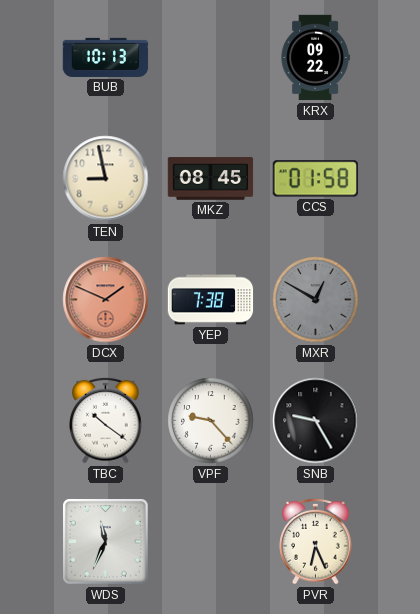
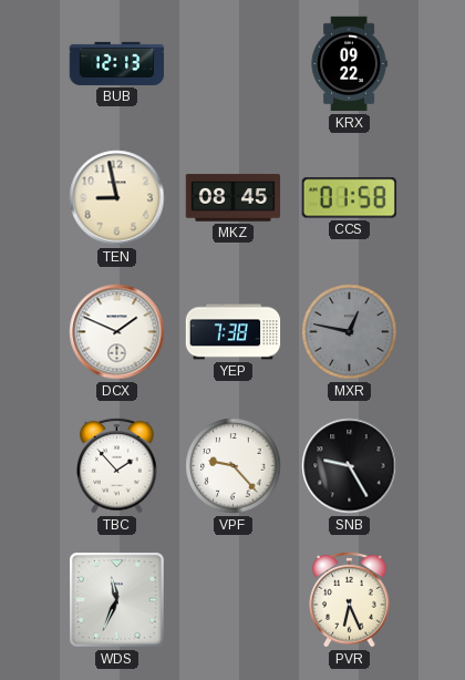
BUB: 10:13 -> 12:13
DCX dial: salmon -> white
MXR: 12:50 -> 12:47
TBC: 10:21 -> 1:53
